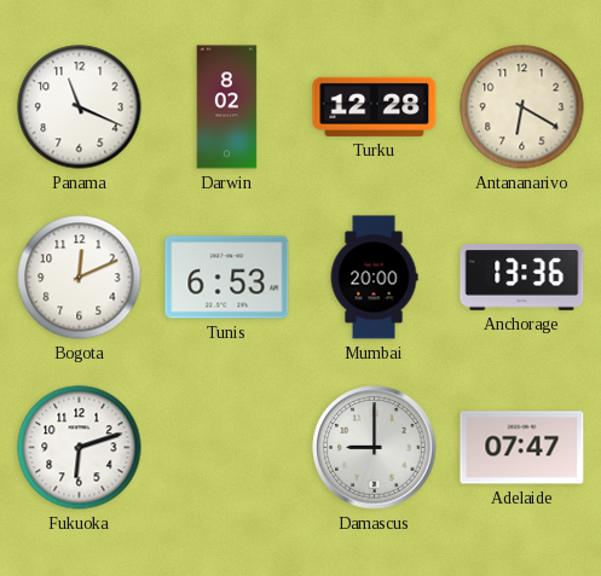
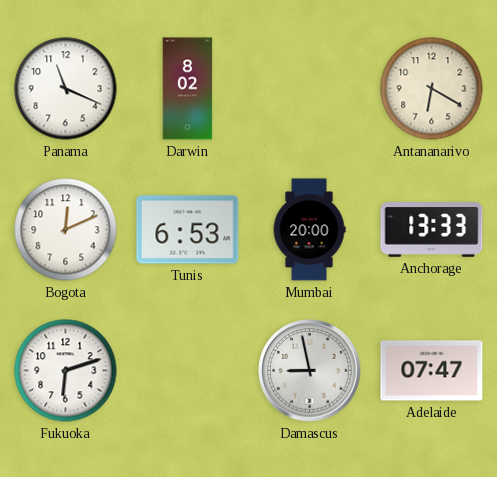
Turku: 12:28 -> none
Anchorage: 13:36 -> 13:33
Damascus: 9:00 -> 8:58
